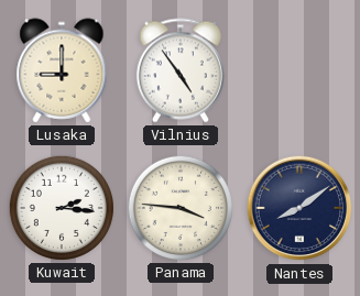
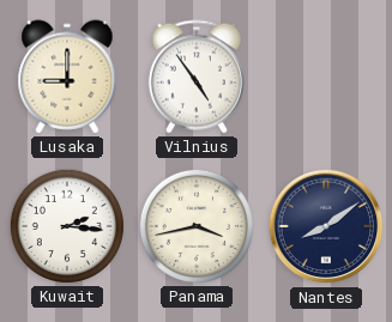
Panama: 3:46 -> 3:43
